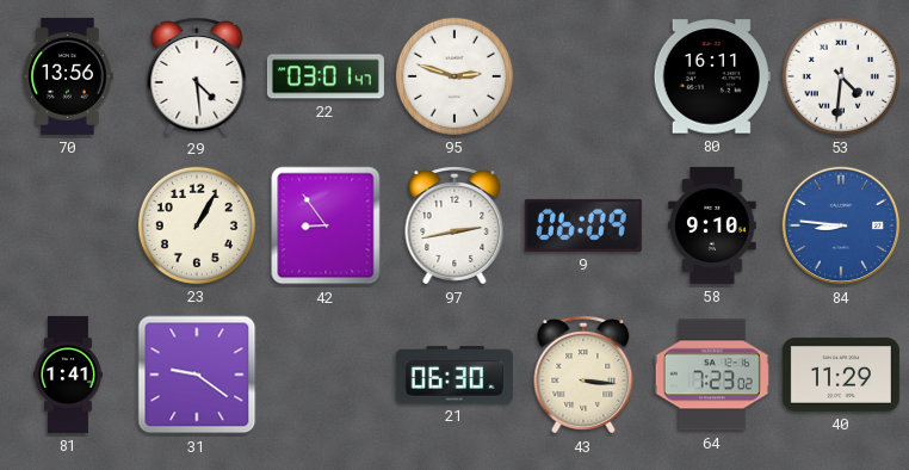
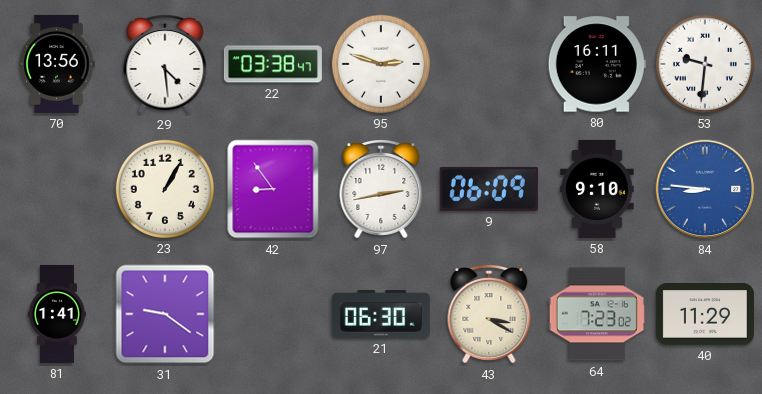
22: 03:01 -> 03:38
53: 4:31 -> 9:31
43: 3:16 -> 3:20
